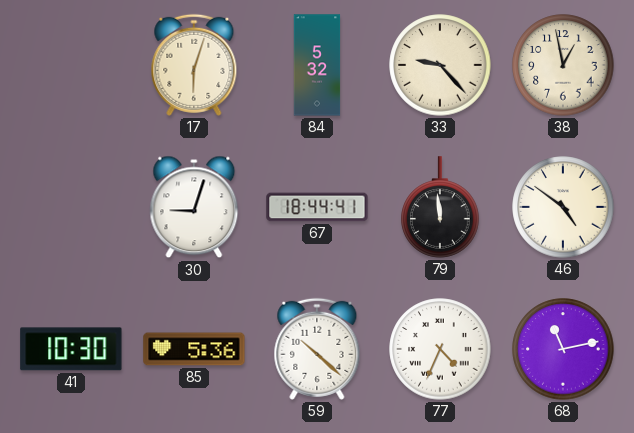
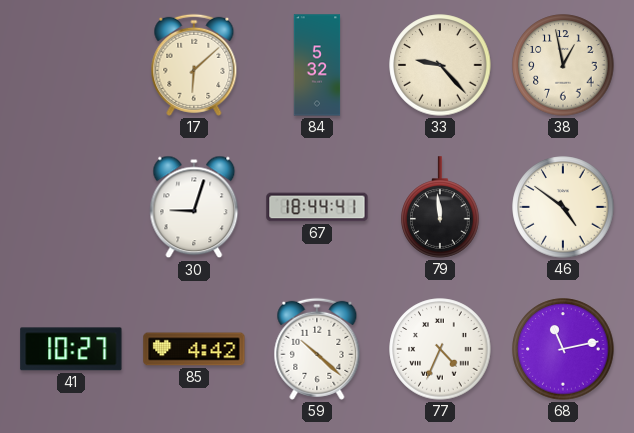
17: 6:03 -> 6:08
41: 10:30 -> 10:27
85: 5:36 -> 4:42
